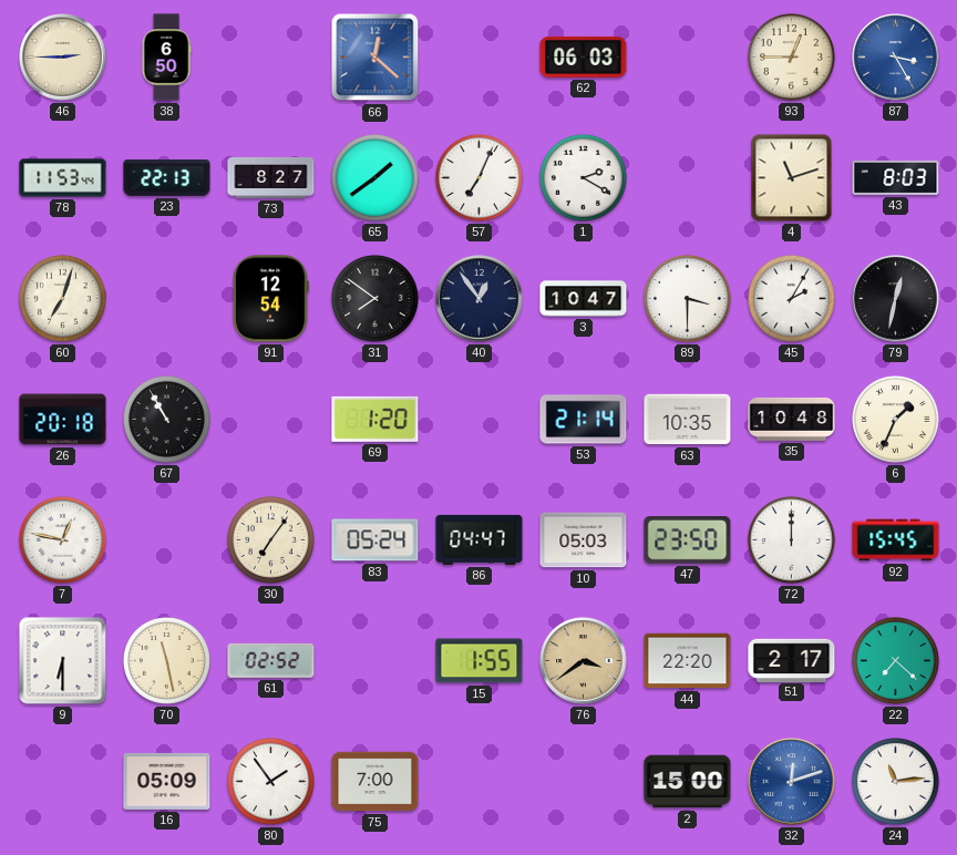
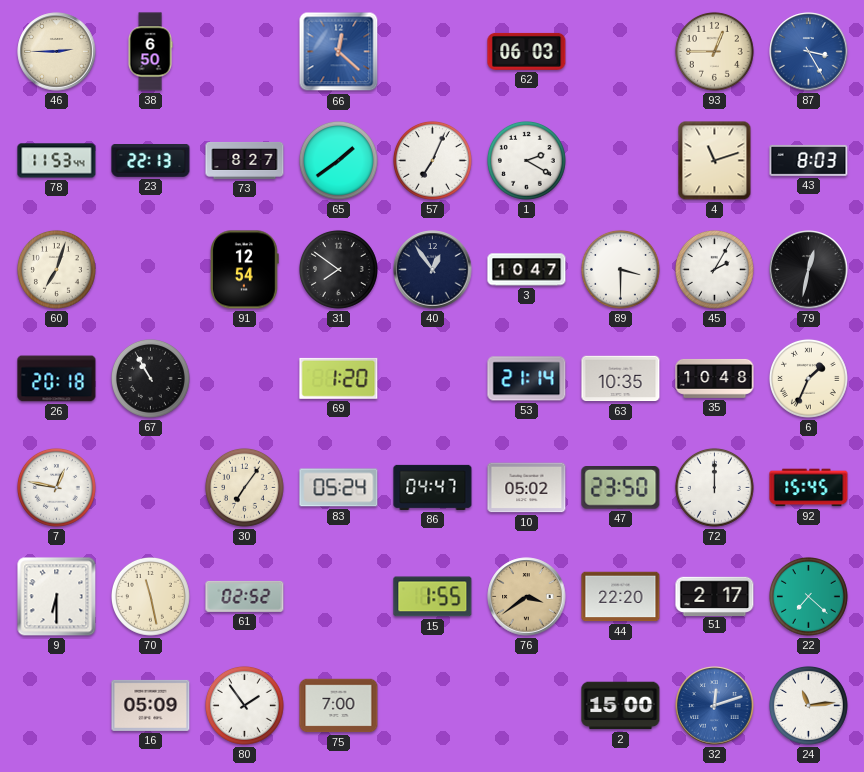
10: 05:03 -> 05:02
